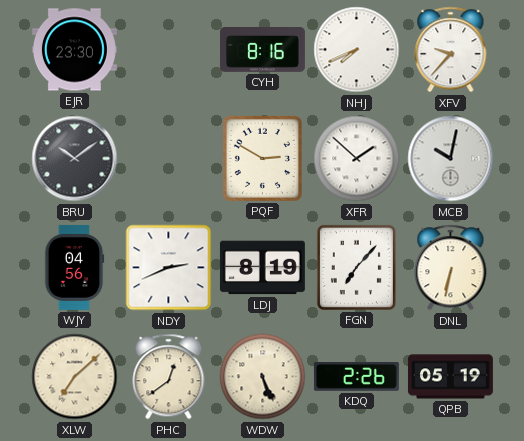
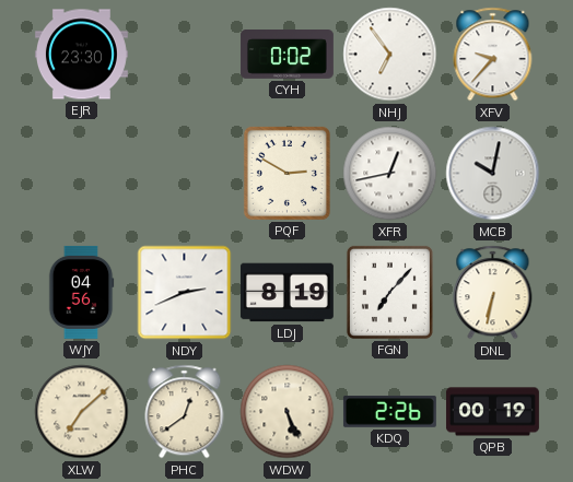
CYH: 8:16 -> 0:02
NHJ: 7:41 -> 6:54
BRU: 10:09 -> none
XFR: 1:52 -> 12:43
QPB: 05:19 -> 00:19
